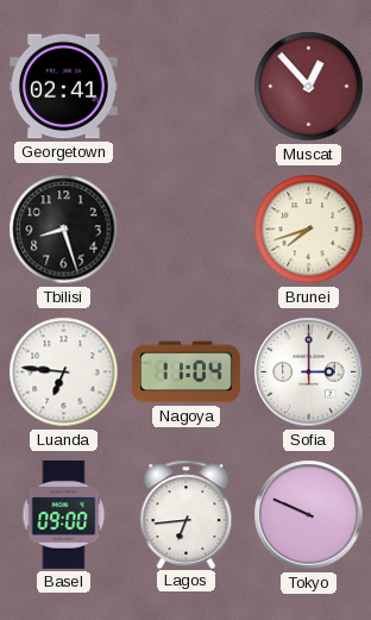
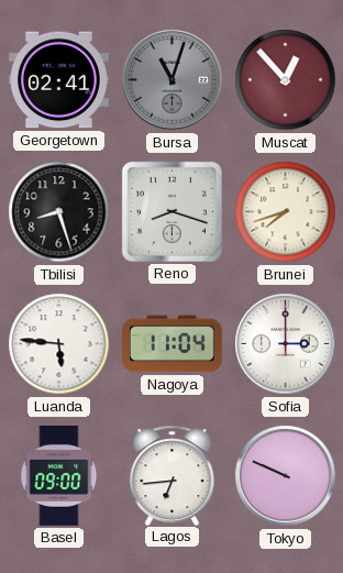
Bursa: none -> 11:03
Reno: none -> 8:18
Luanda: 6:46 -> 5:46
